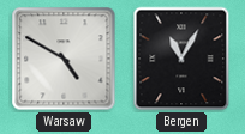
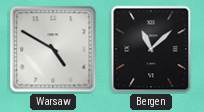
Bergen: 11:05 -> 11:08
